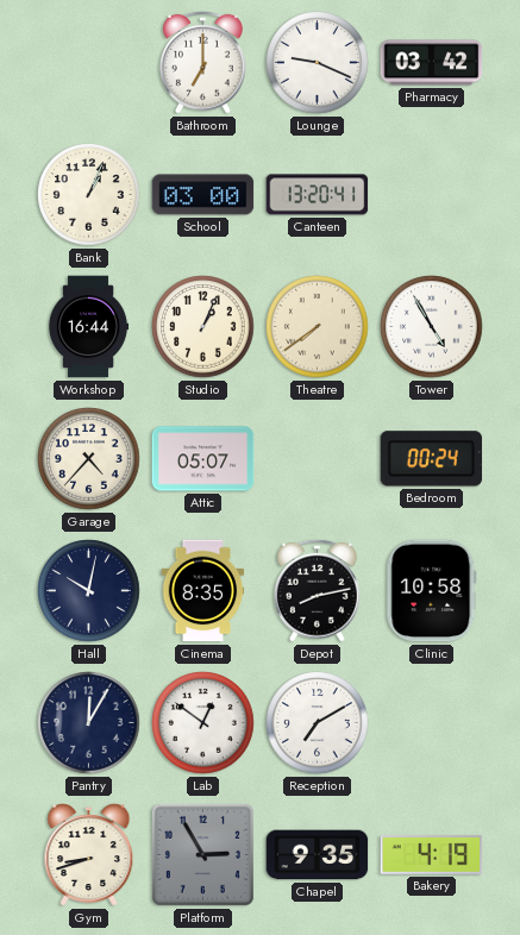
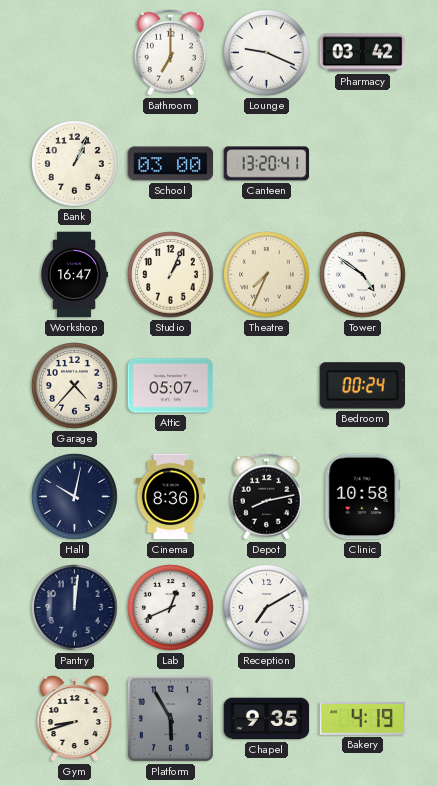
Workshop: 16:44 -> 16:47
Theatre: 7:39 -> 7:34
Tower: 4:55 -> 4:51
Cinema: 8:35 -> 8:36
Pantry: 12:05 -> 12:01
Lab: 12:51 -> 12:41
Platform: 2:55 -> 5:55
